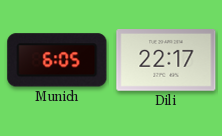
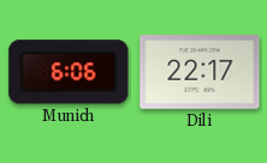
Munich: 6:05 -> 6:06
